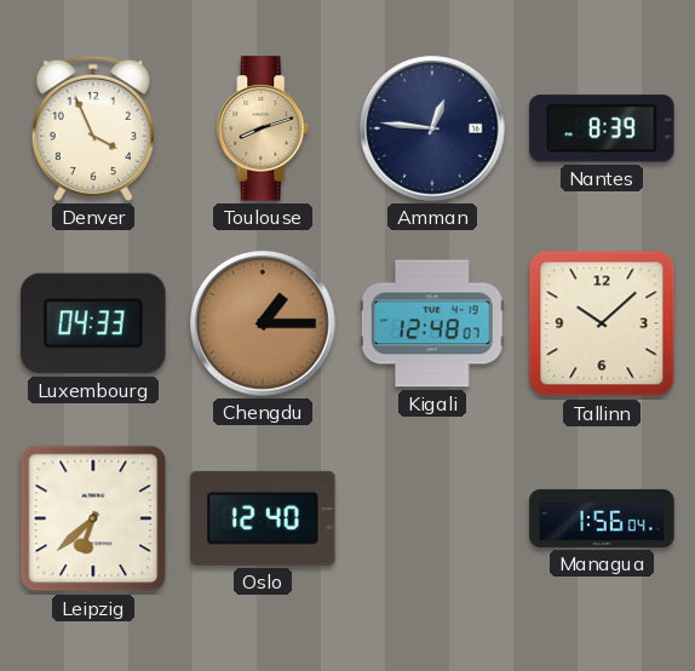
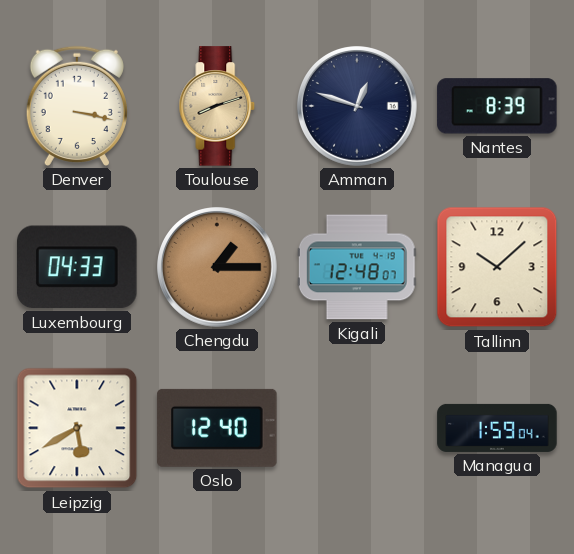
Denver: 3:56 -> 3:17
Amman: 12:46 -> 12:48
Leipzig: 6:38 -> 5:40
Managua: 1:56 -> 1:59
